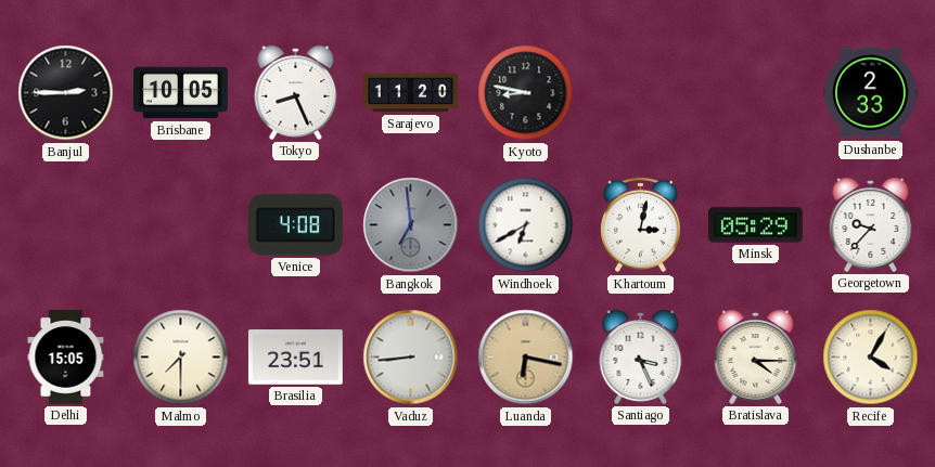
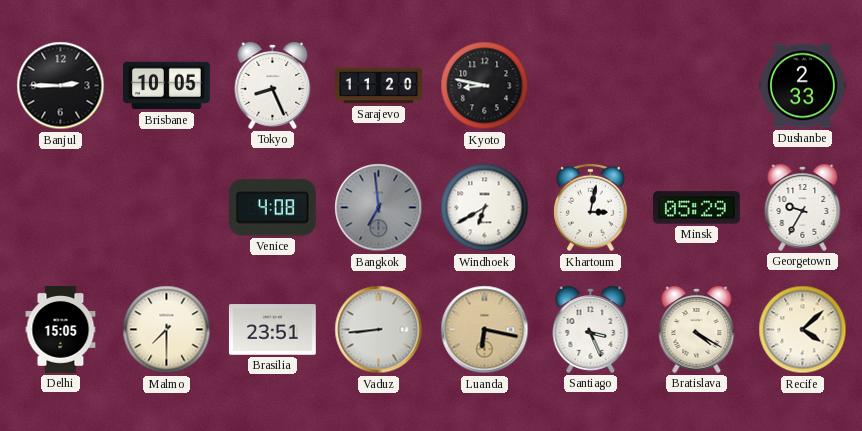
Georgetown: 9:37 -> 9:35
Bratislava: 4:15 -> 4:20
Recife: 4:05 -> 4:08
